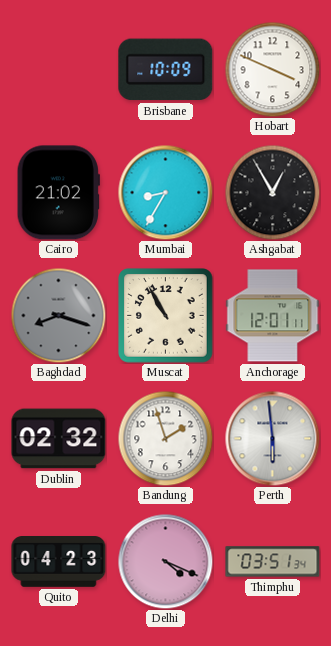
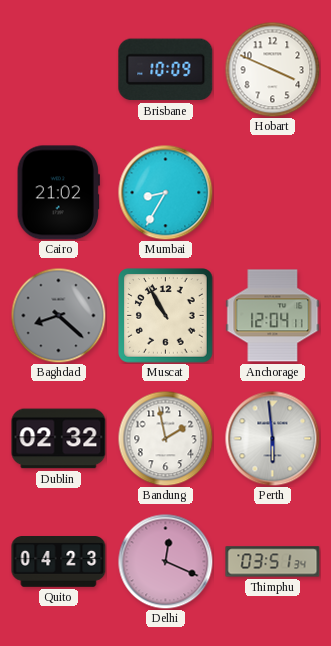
Ashgabat: 12:55 -> none
Baghdad: 8:18 -> 8:22
Anchorage: 12:01 -> 12:04
Bandung: 1:57 -> 1:58
Delhi: 4:19 -> 12:19
